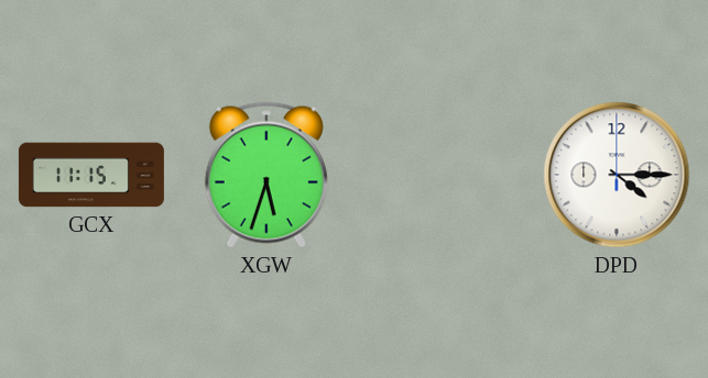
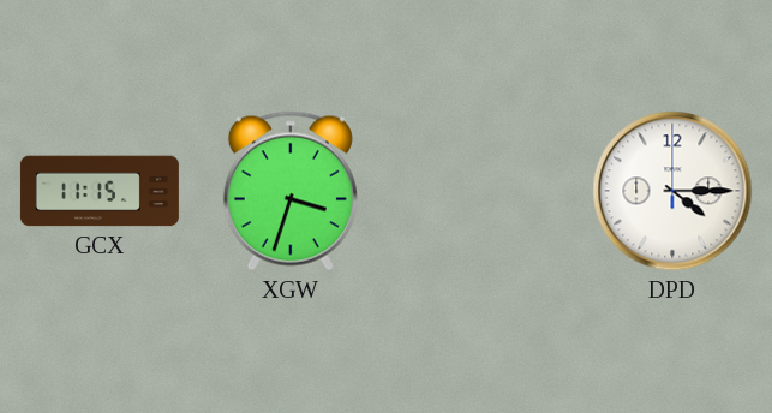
XGW: 5:33 -> 3:33
